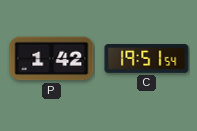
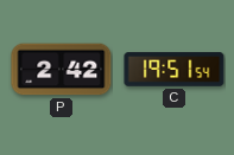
P: 1:42 -> 2:42
